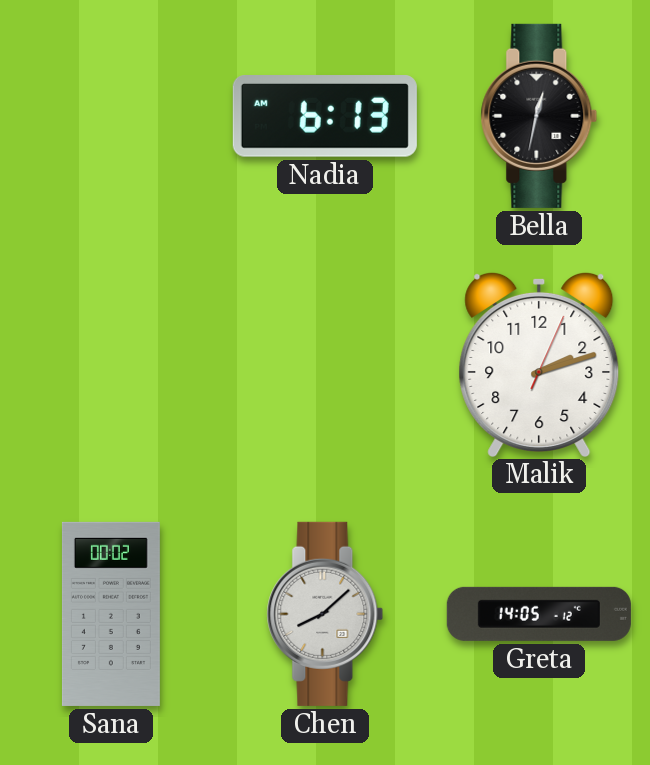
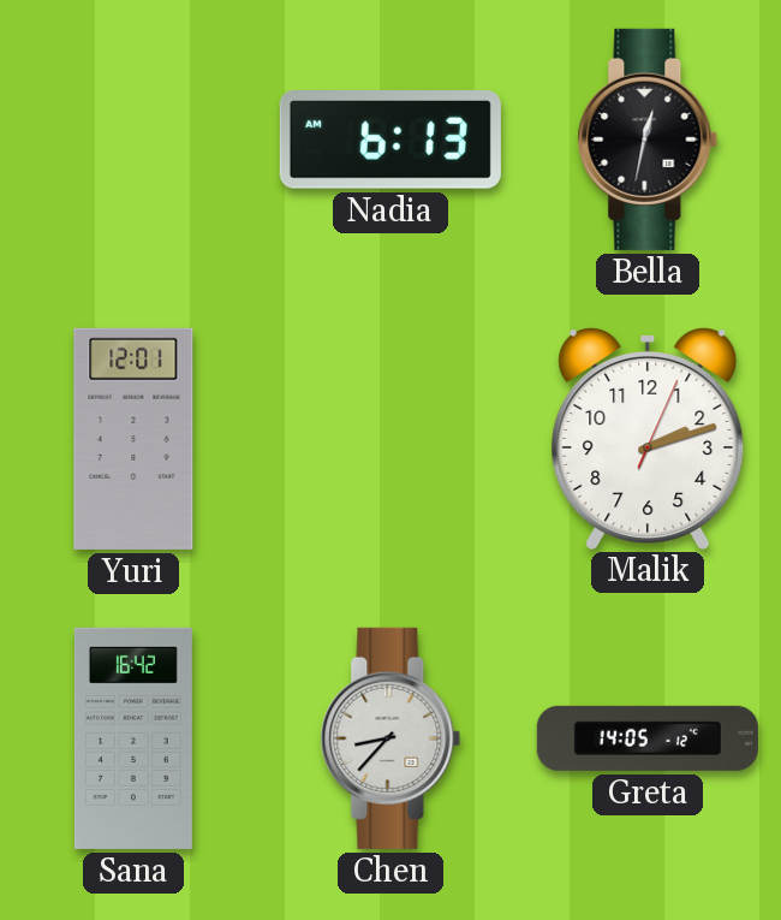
Yuri: none -> 12:01
Sana: 00:02 -> 16:42
Chen: 8:08 -> 8:37
